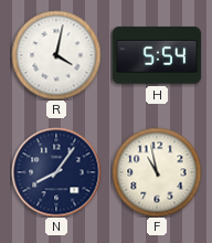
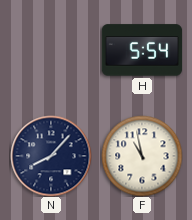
R: 4:02 -> none
N: 8:06 -> 8:07
